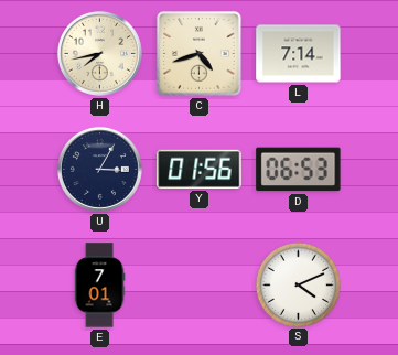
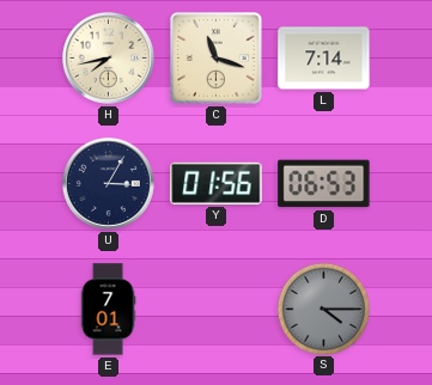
C: 4:42 -> 11:18
S: 4:11 -> 4:15
S dial: white -> grey
